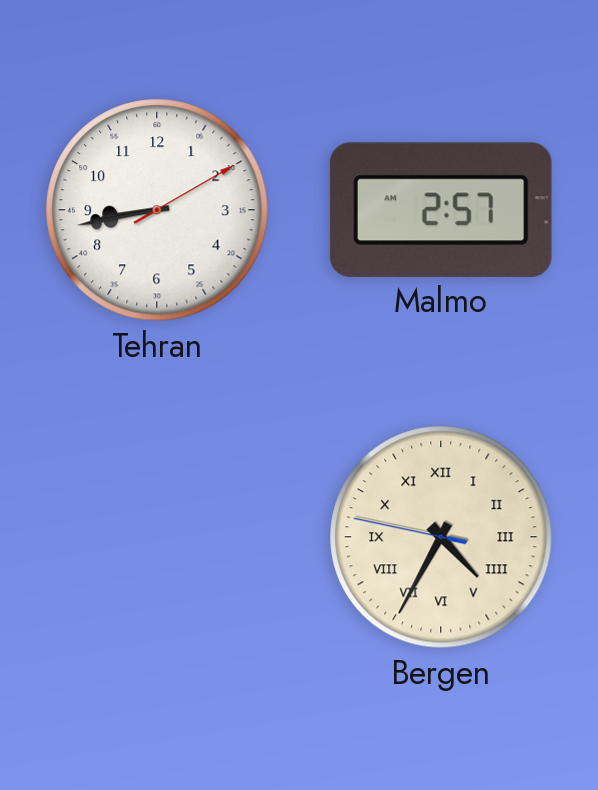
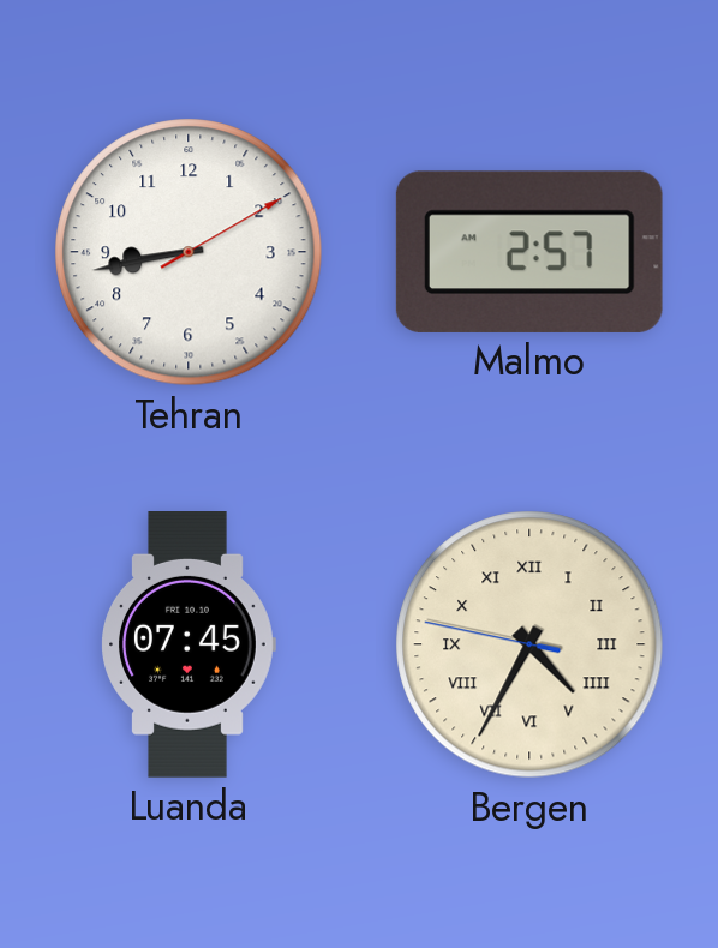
Luanda: none -> 07:45
